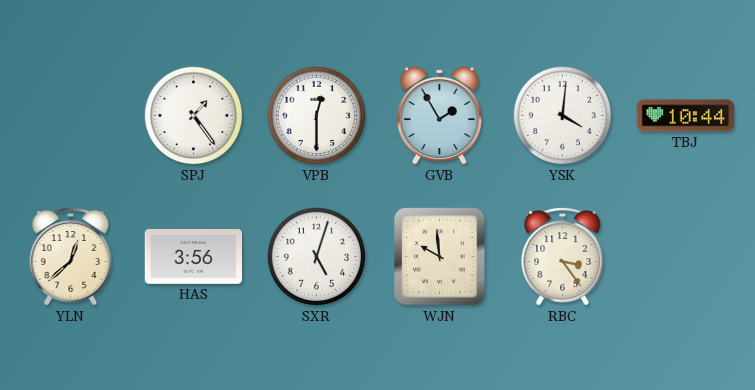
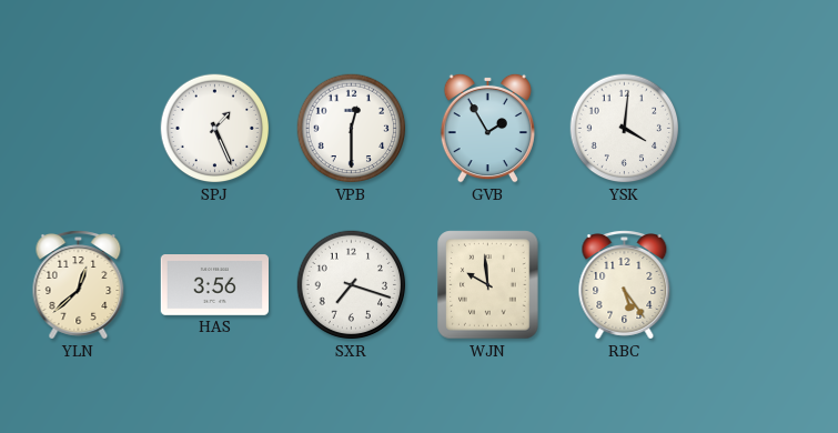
SPJ: 1:24 -> 1:26
TBJ: 10:44 -> none
SXR: 5:03 -> 7:18
RBC: 3:24 -> 5:24
